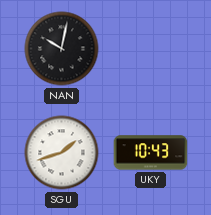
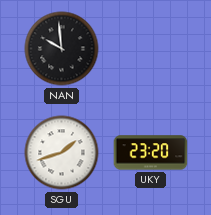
NAN: 10:02 -> 9:59
UKY: 10:43 -> 23:20
